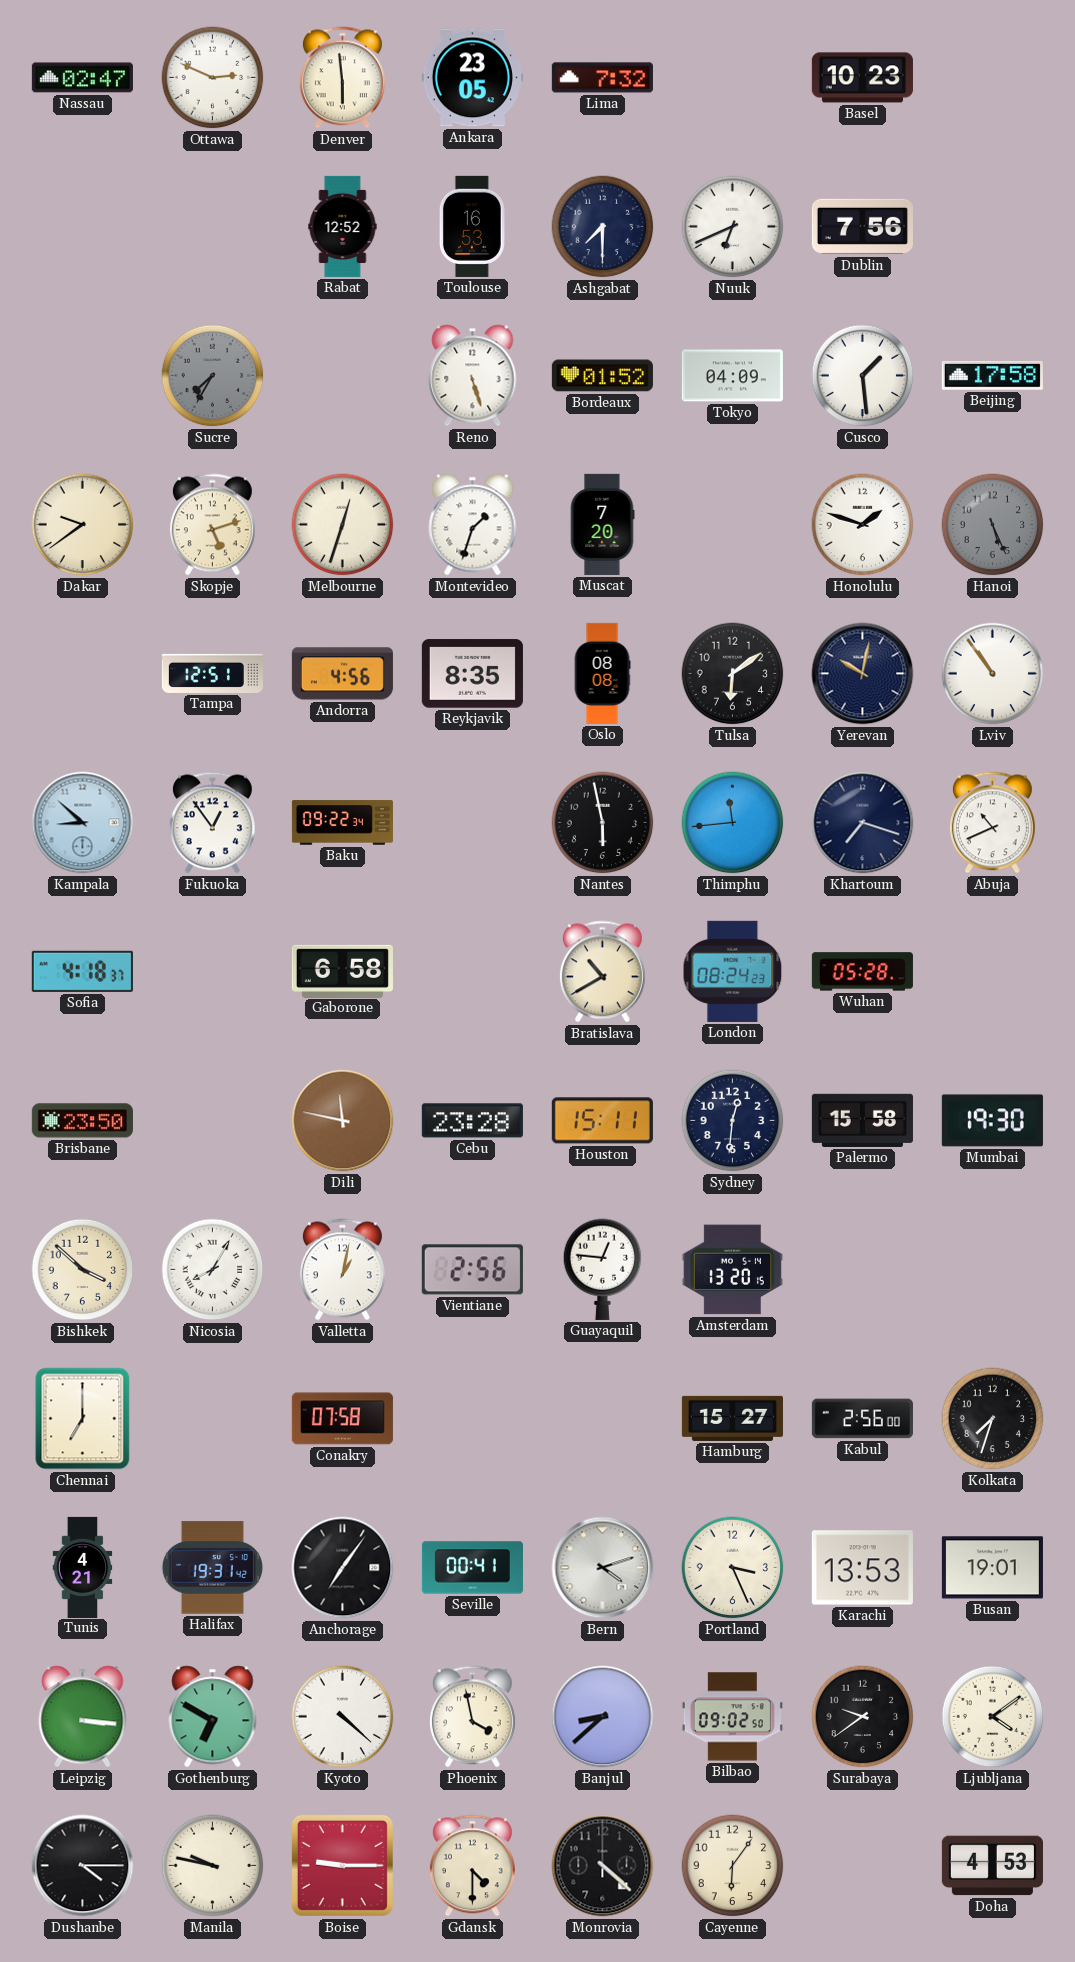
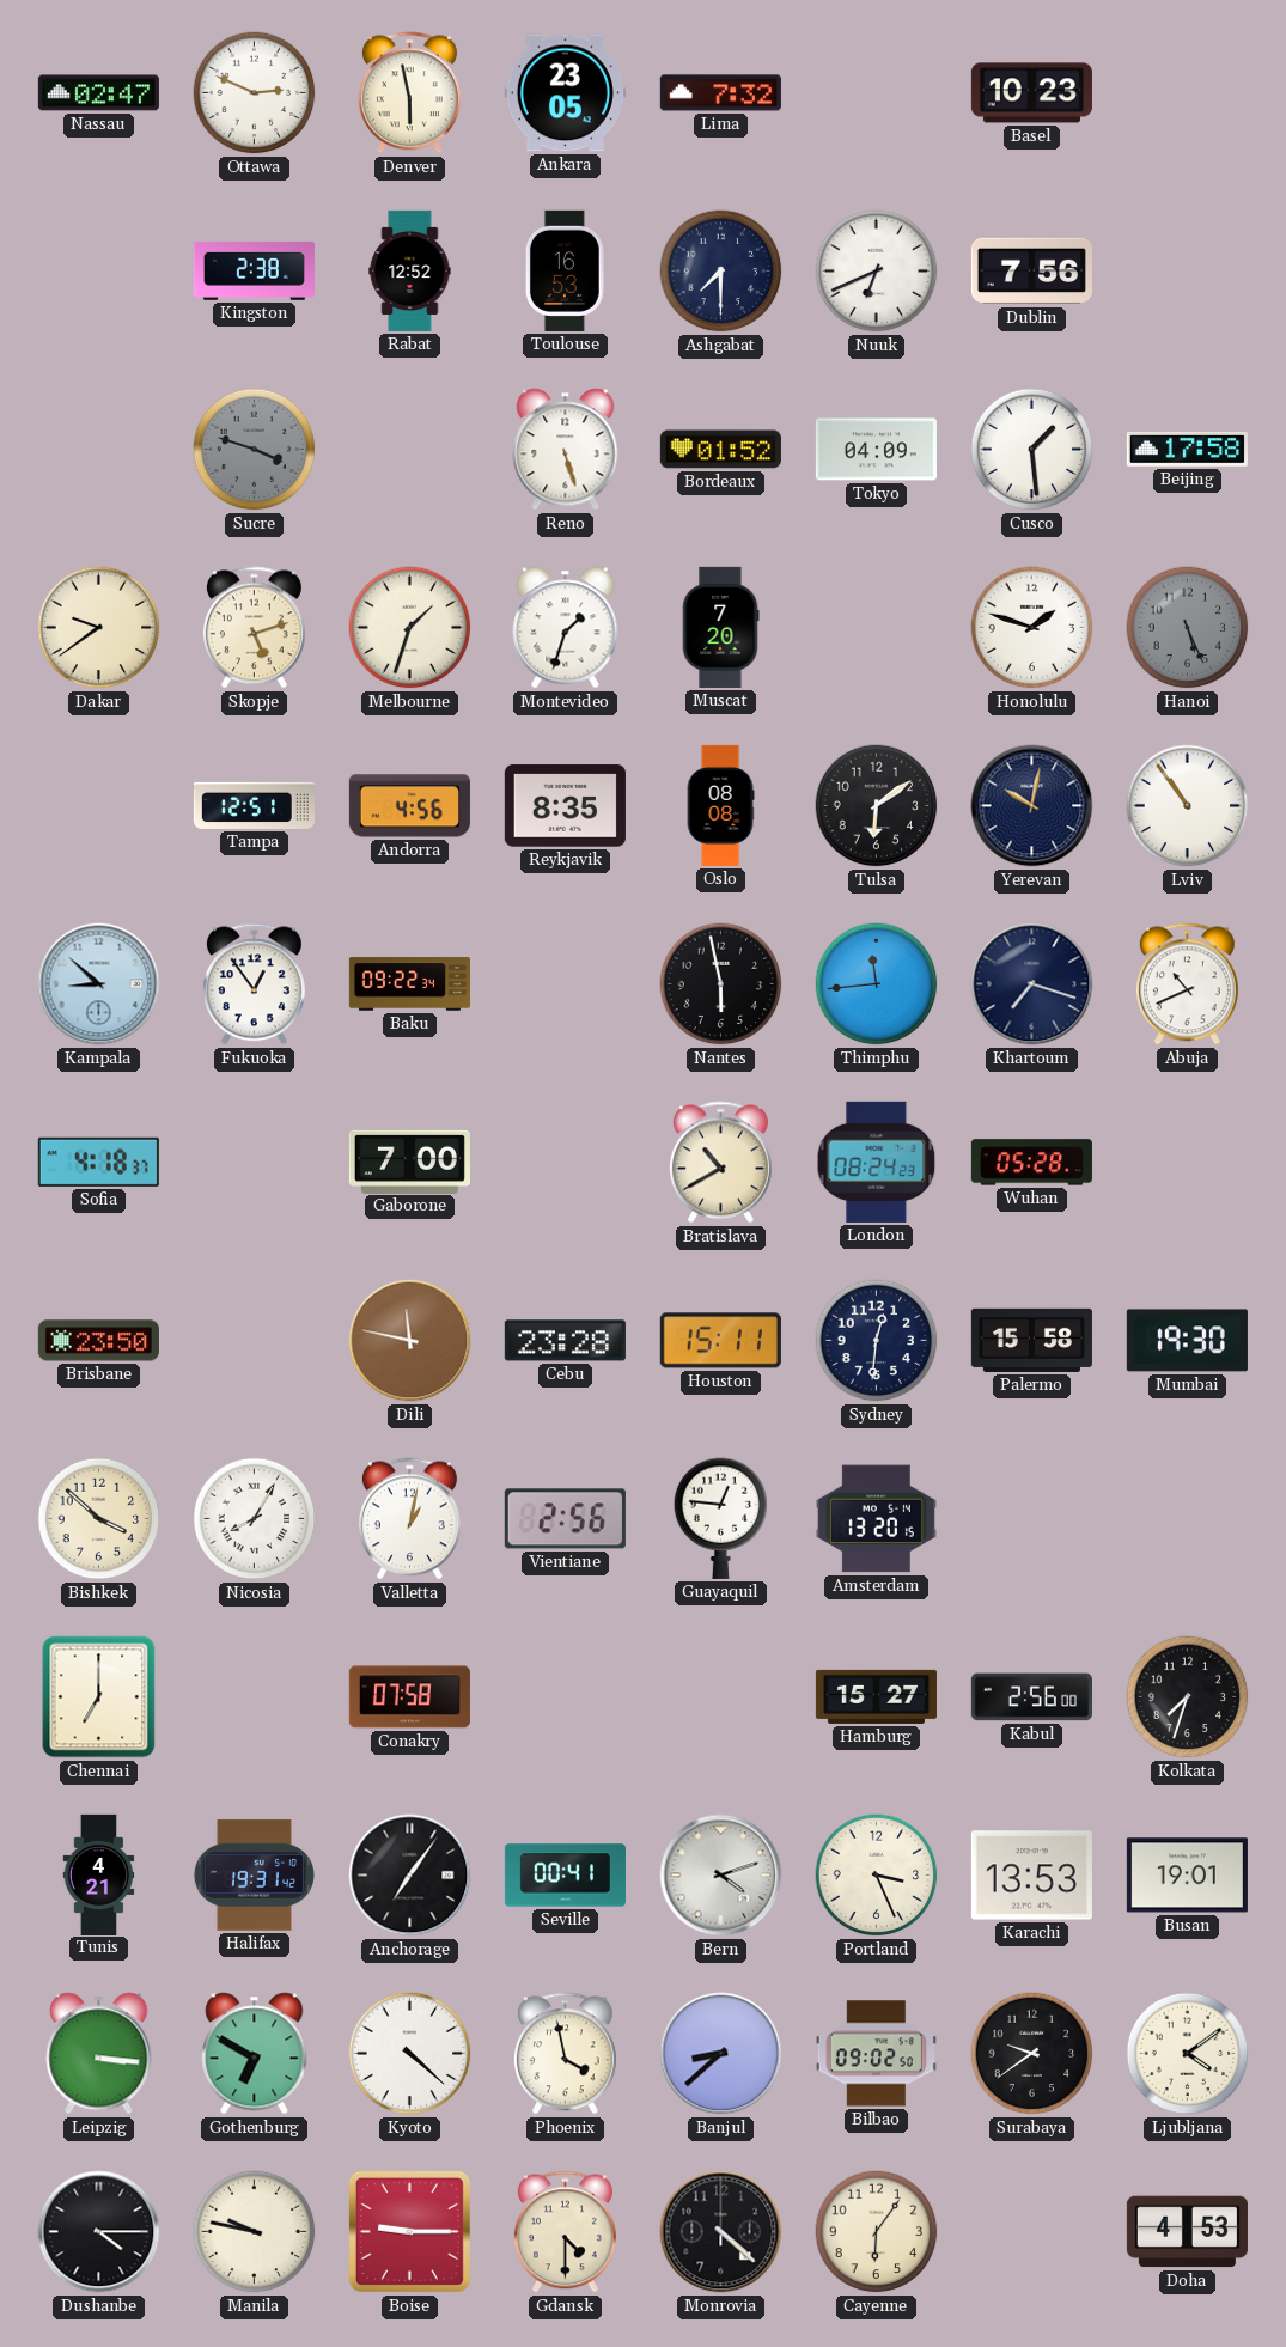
Denver: 5:59 -> 5:58
Kingston: none -> 2:38
Sucre: 7:35 -> 3:48
Melbourne: 12:33 -> 1:33
Gaborone: 6:58 -> 7:00
